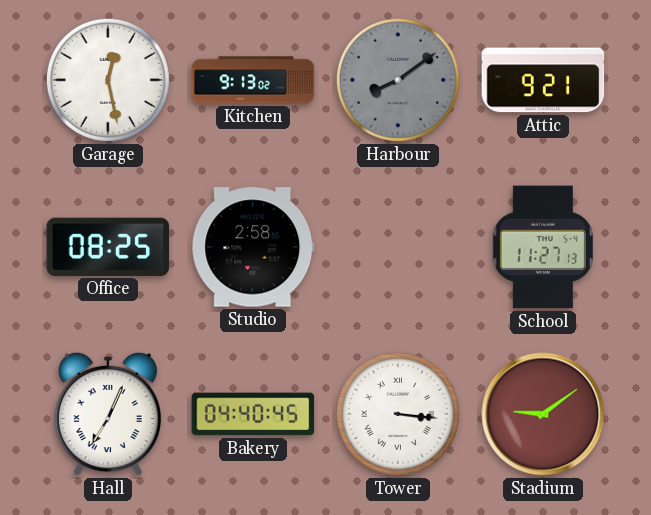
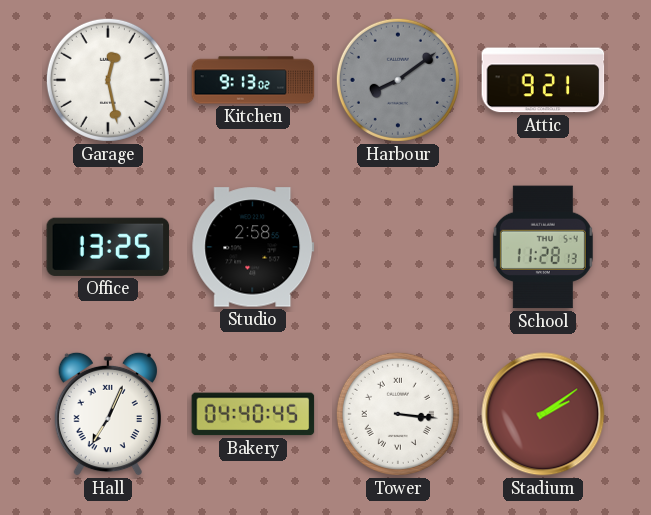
Office: 08:25 -> 13:25
School: 11:27 -> 11:28
Stadium: 9:09 -> 2:09
